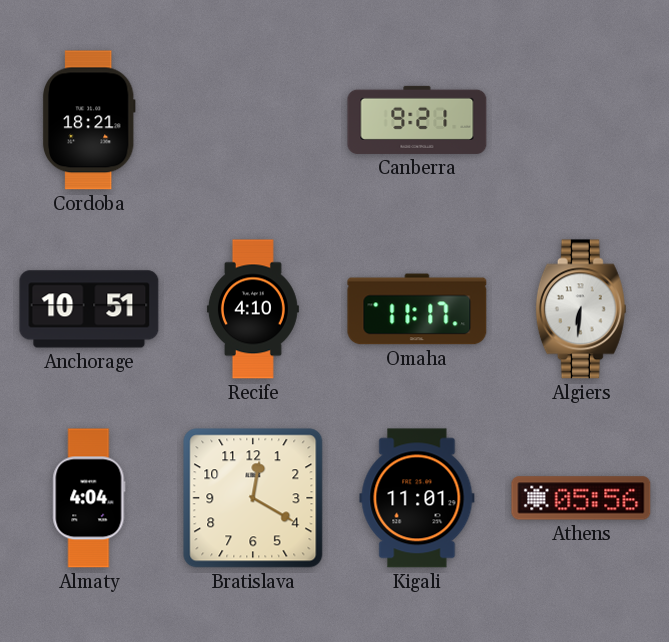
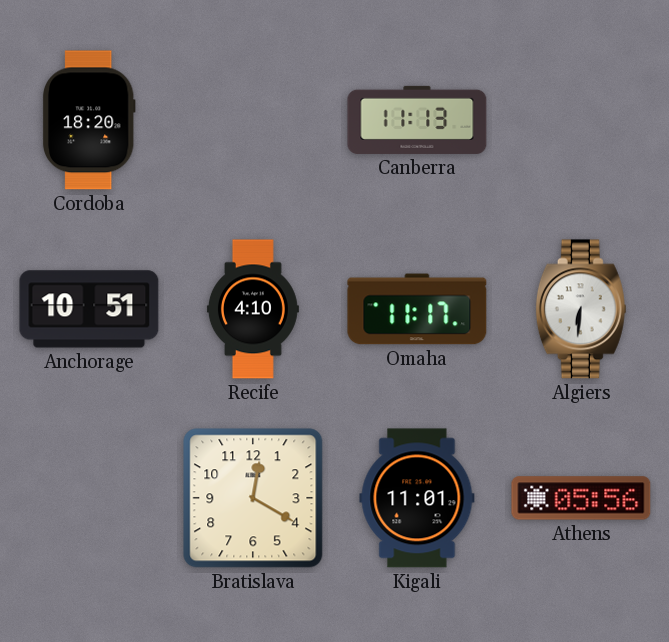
Cordoba: 18:21 -> 18:20
Canberra: 9:21 -> 11:13
Almaty: 4:04 -> none
